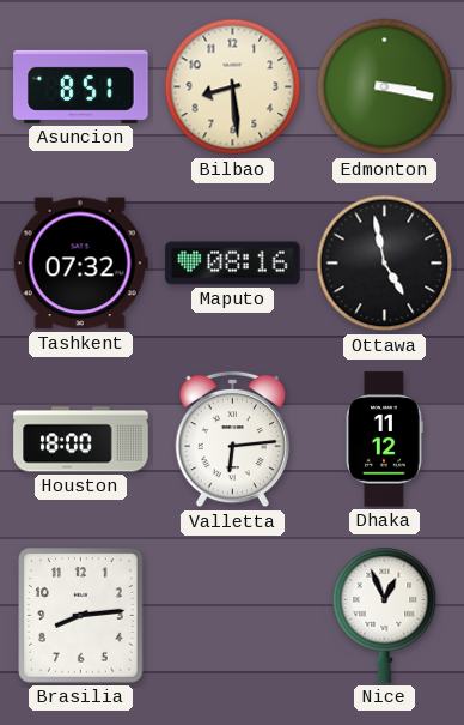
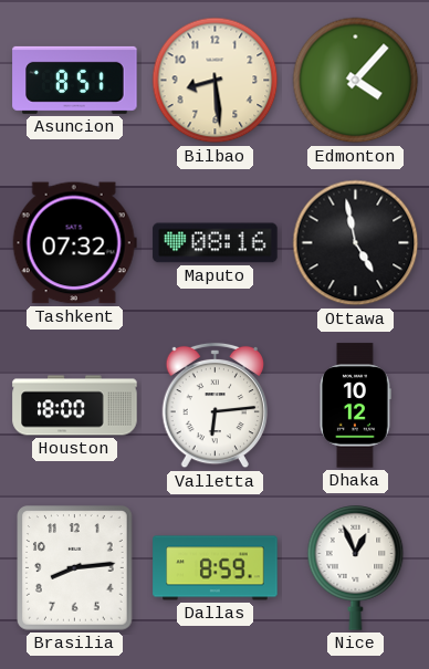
Edmonton: 3:17 -> 4:07
Dhaka: 11:12 -> 10:12
Dallas: none -> 8:59
